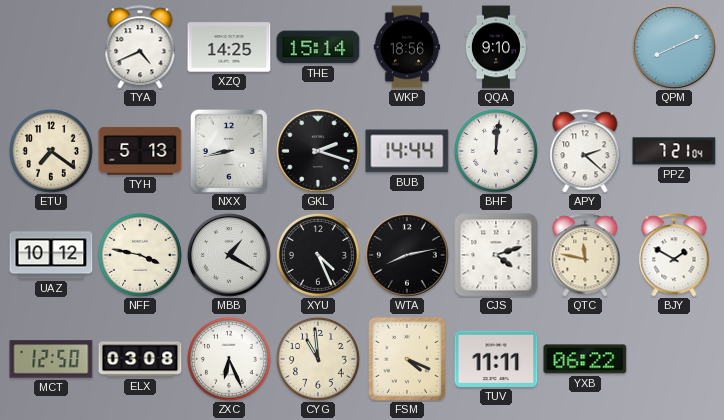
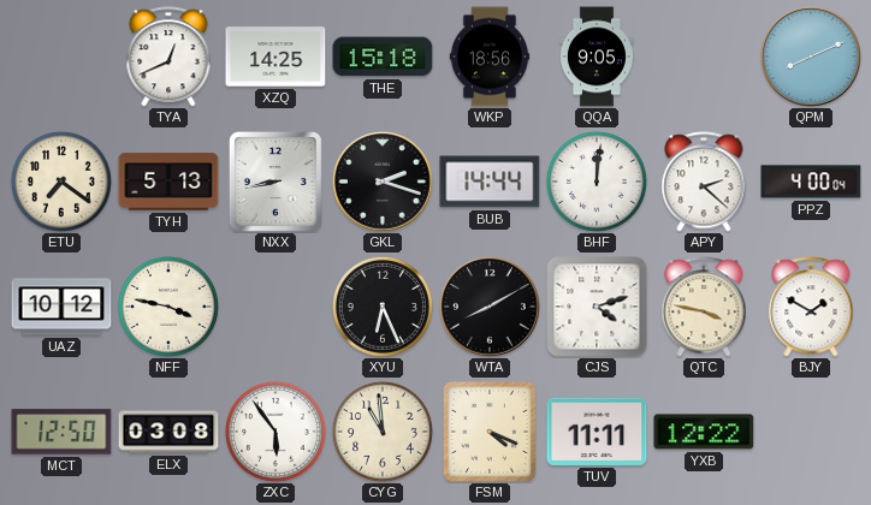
TYA: 4:41 -> 12:41
THE: 15:14 -> 15:18
QQA: 9:10 -> 9:05
PPZ: 7:21 -> 4:00
MBB: 1:20 -> none
XYU: 4:26 -> 6:26
WTA: 8:13 -> 8:10
QTC: 11:47 -> 3:47
ZXC: 6:26 -> 5:54
YXB: 06:22 -> 12:22
